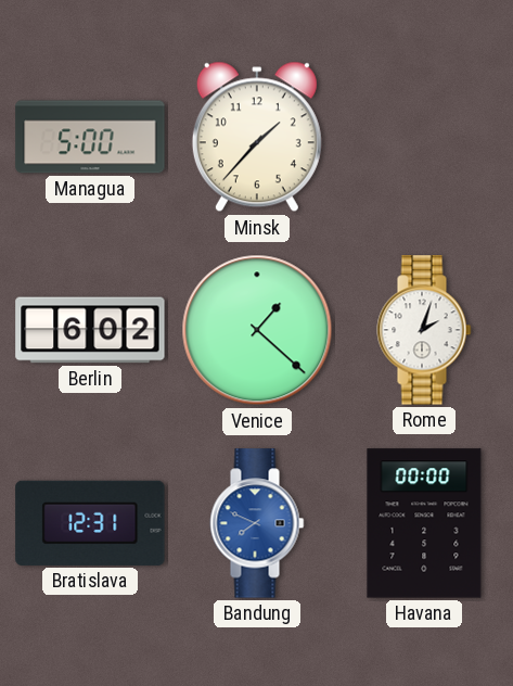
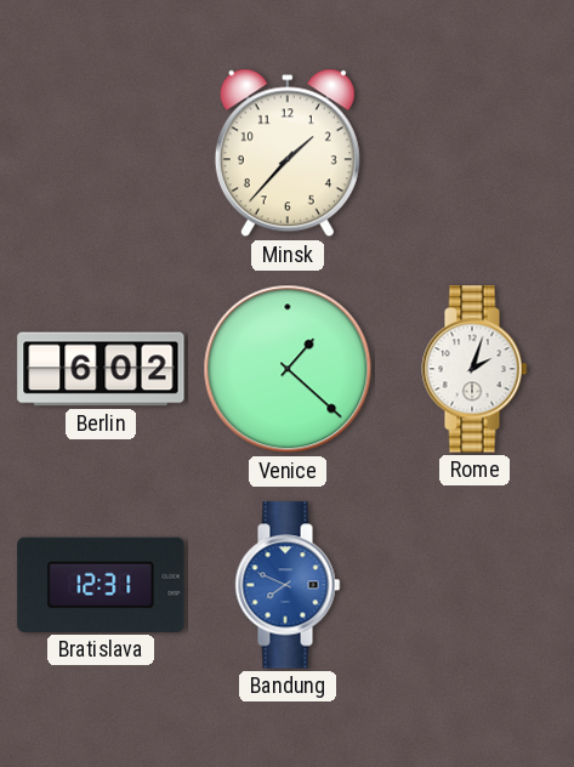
Managua: 5:00 -> none
Havana: 00:00 -> none
